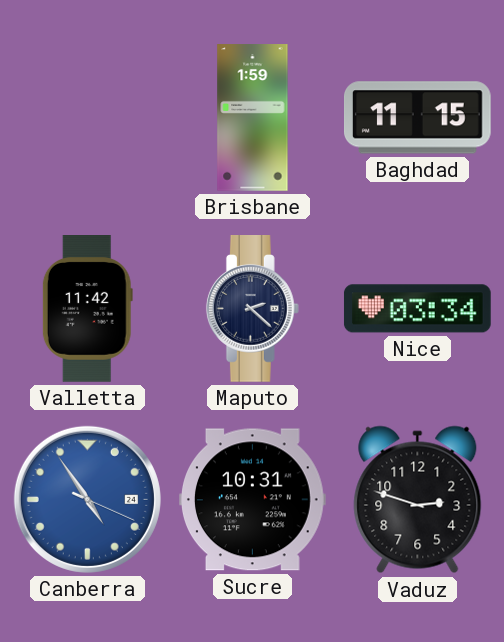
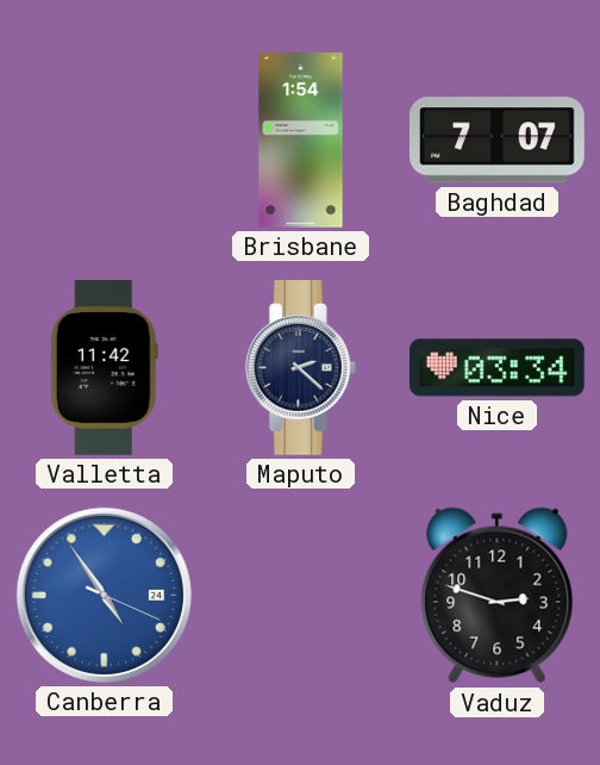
Brisbane: 1:59 -> 1:54
Baghdad: 11:15 -> 7:07
Sucre: 10:31 -> none
